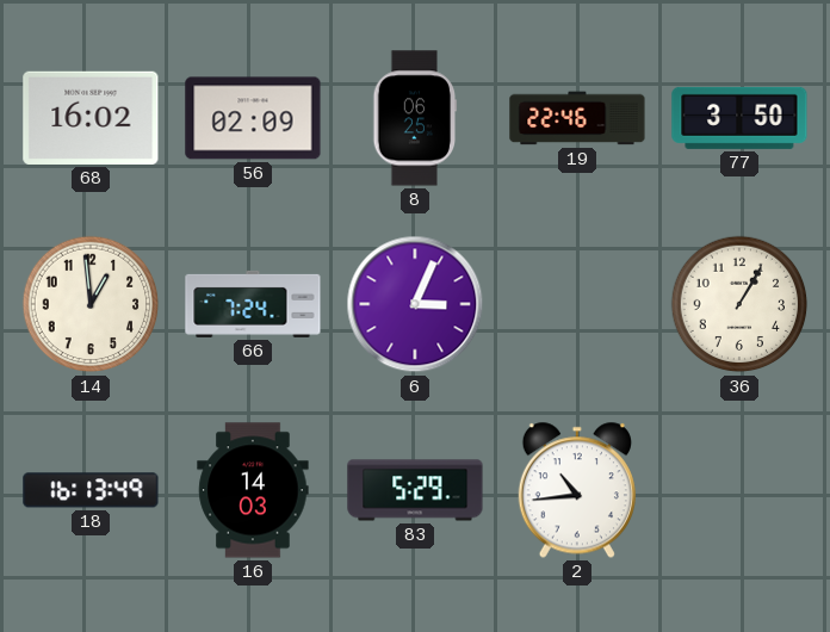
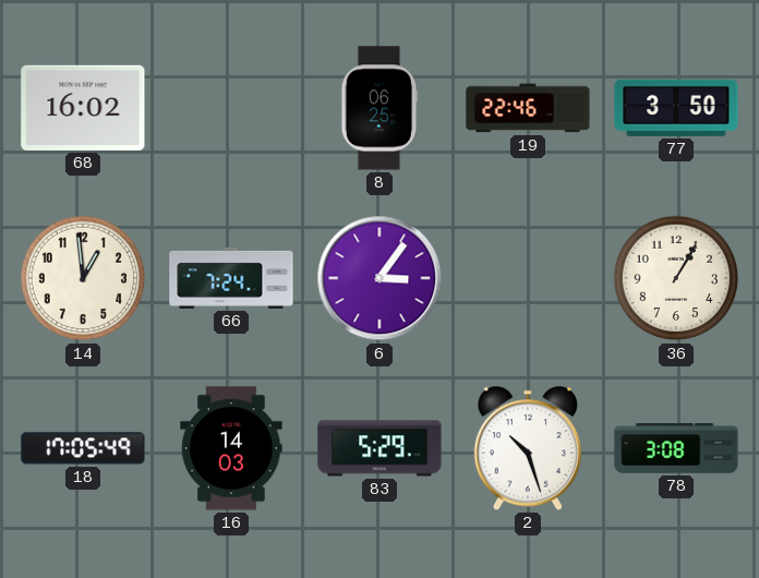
56: 02:09 -> none
6: 3:04 -> 3:06
18: 16:13 -> 17:05
2: 10:44 -> 10:27
78: none -> 3:08
